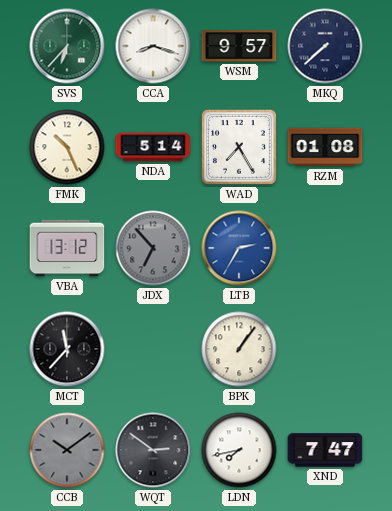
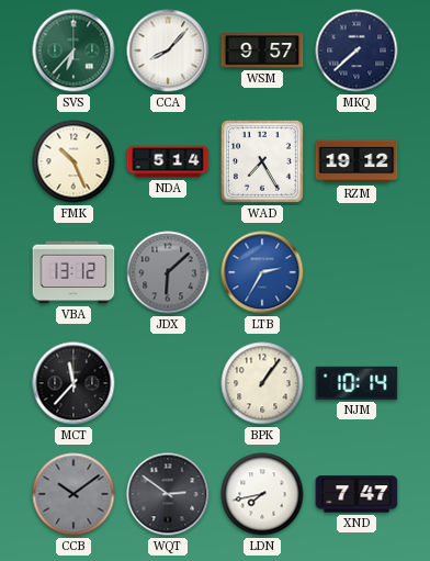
CCA: 8:18 -> 8:07
RZM: 01:08 -> 19:12
JDX: 6:53 -> 6:08
NJM: none -> 10:14
